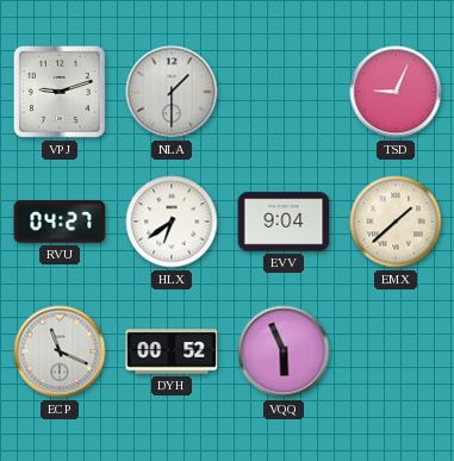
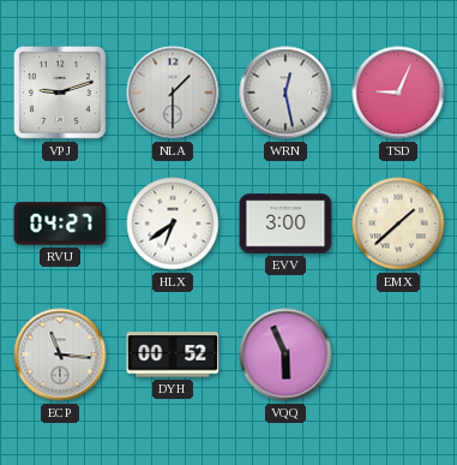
WRN: none -> 12:28
EVV: 9:04 -> 3:00
ECP: 11:19 -> 11:16
